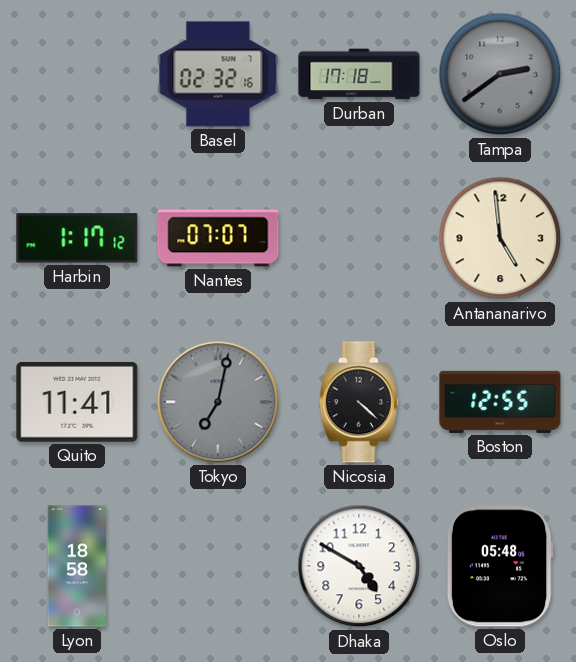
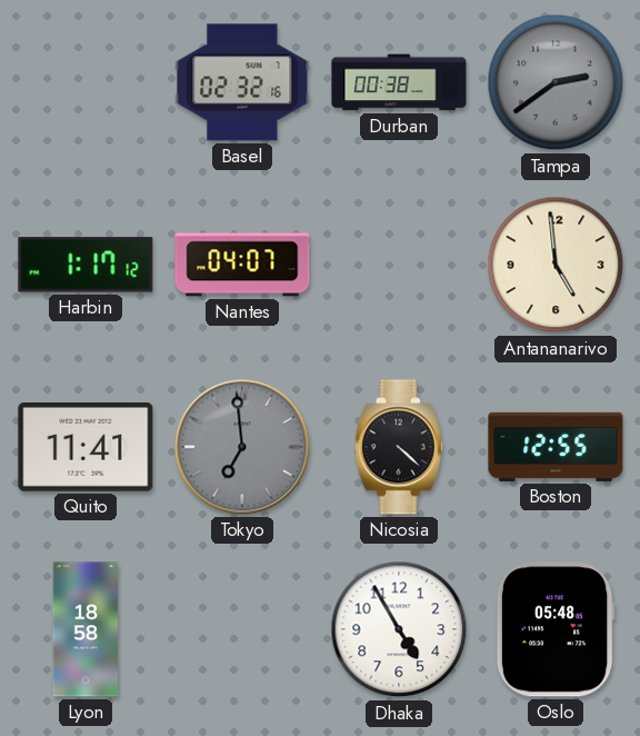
Durban: 17:18 -> 00:38
Nantes: 07:07 -> 04:07
Tokyo: 7:02 -> 6:59
Dhaka: 4:50 -> 4:55
